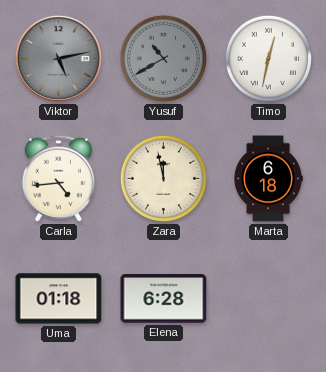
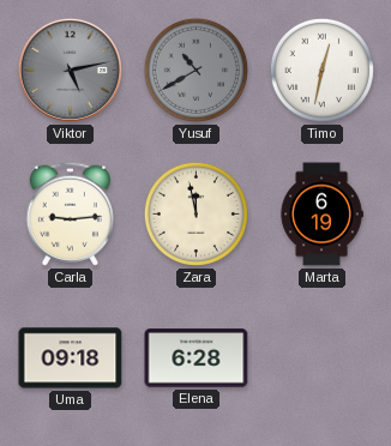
Carla: 4:44 -> 9:14
Marta: 6:18 -> 6:19
Uma: 01:18 -> 09:18
